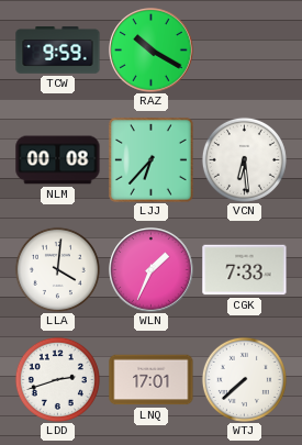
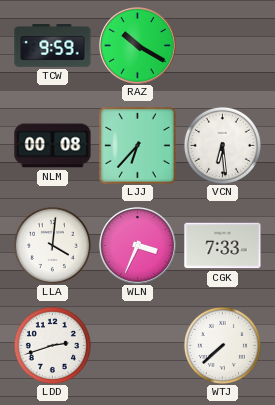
WLN: 1:34 -> 3:34
LNQ: 17:01 -> none
